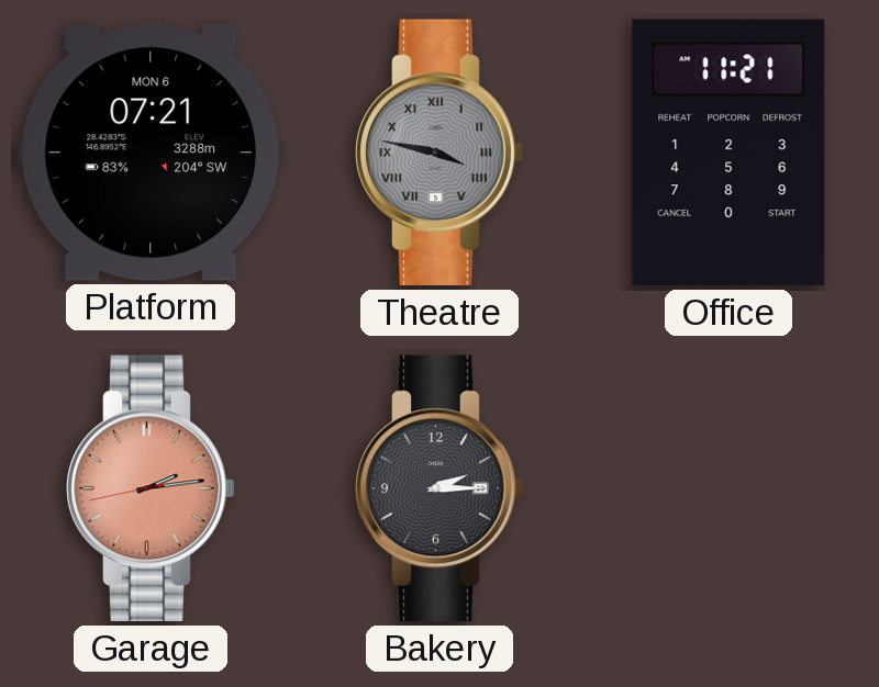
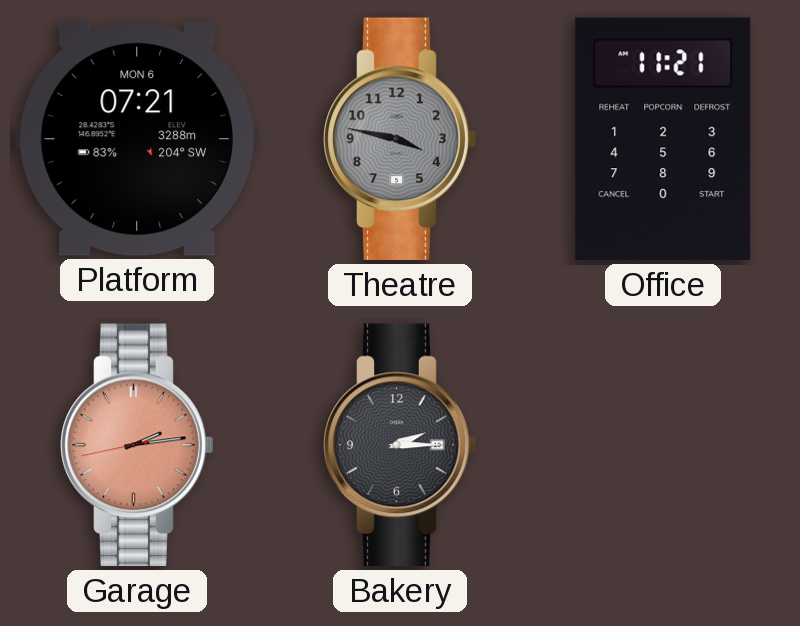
Theatre numerals: Roman -> Arabic
